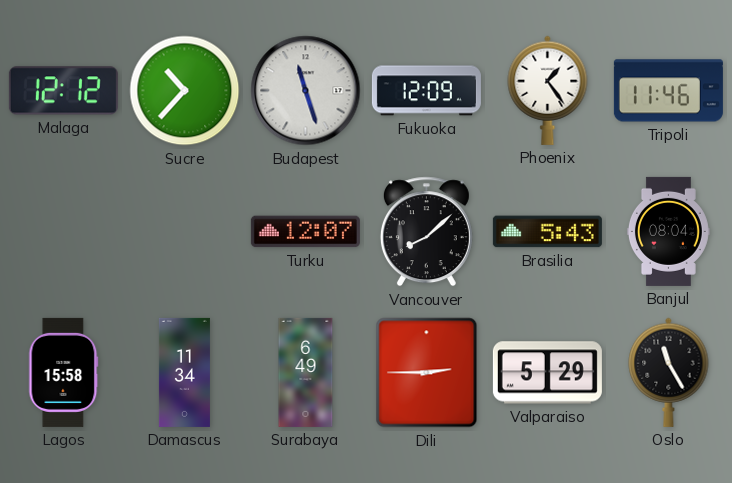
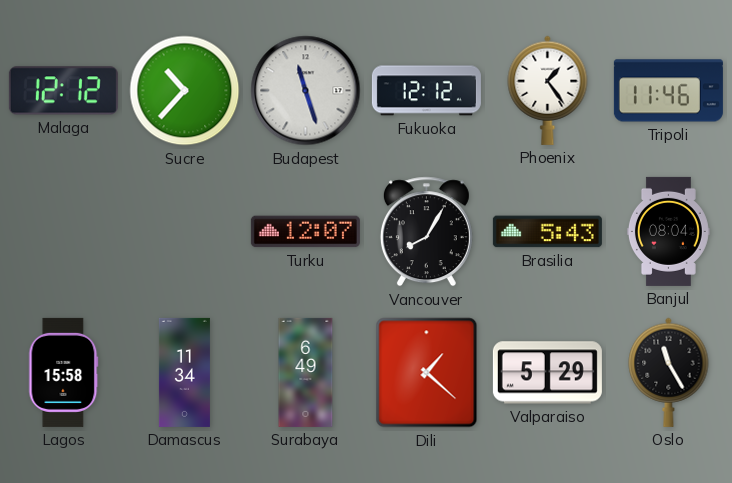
Fukuoka: 12:09 -> 12:12
Vancouver: 8:08 -> 8:05
Dili: 2:45 -> 1:22
